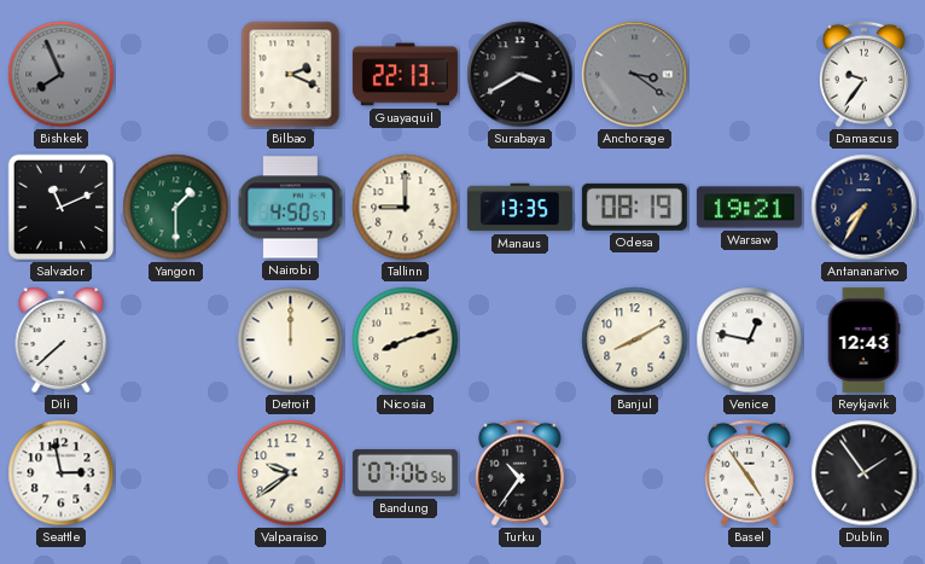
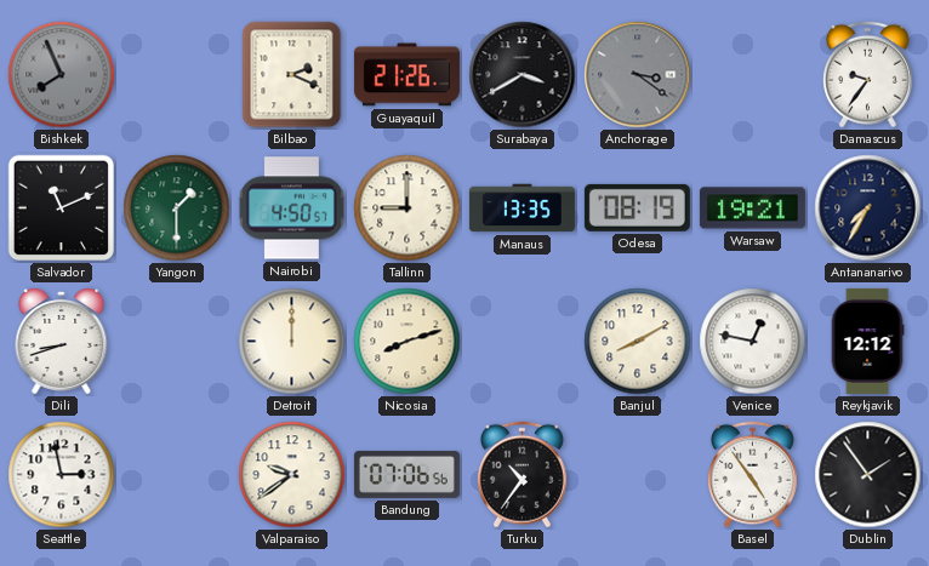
Guayaquil: 22:13 -> 21:26
Dili: 7:38 -> 8:42
Reykjavik: 12:43 -> 12:12
